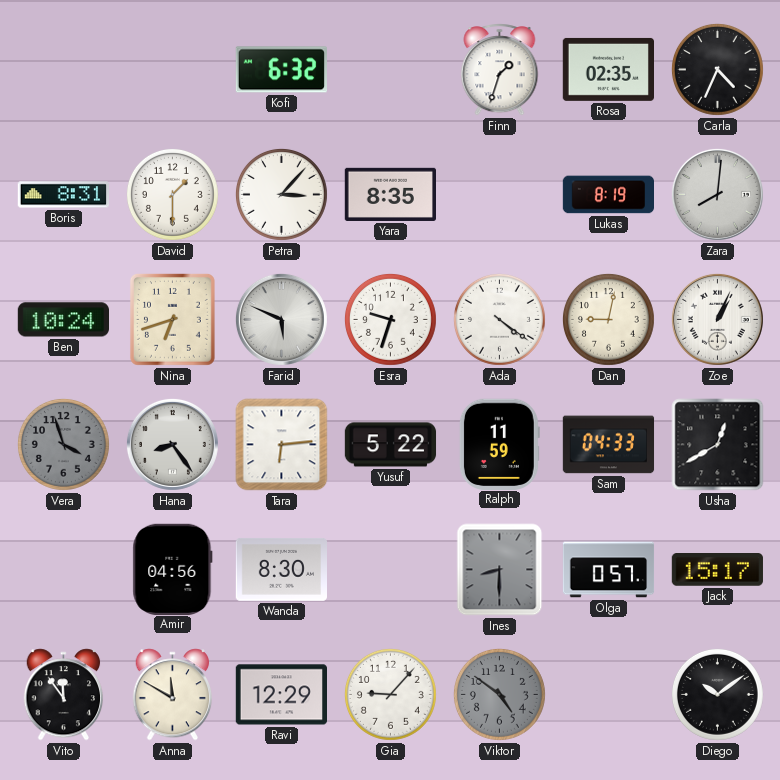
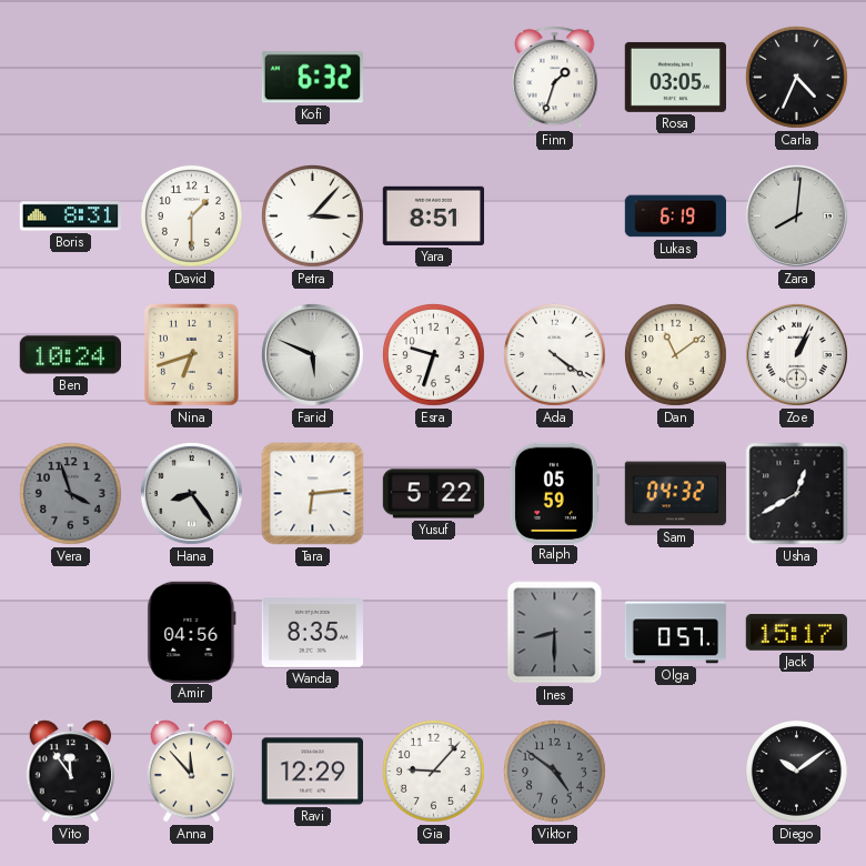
Rosa: 02:35 -> 03:05
Yara: 8:35 -> 8:51
Lukas: 8:19 -> 6:19
Dan: 9:02 -> 11:09
Ralph: 11:59 -> 05:59
Sam: 04:33 -> 04:32
Wanda: 8:30 -> 8:35
Anna: 11:50 -> 11:53
